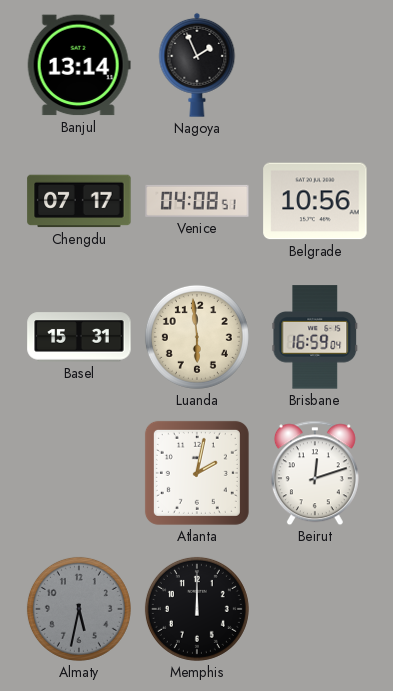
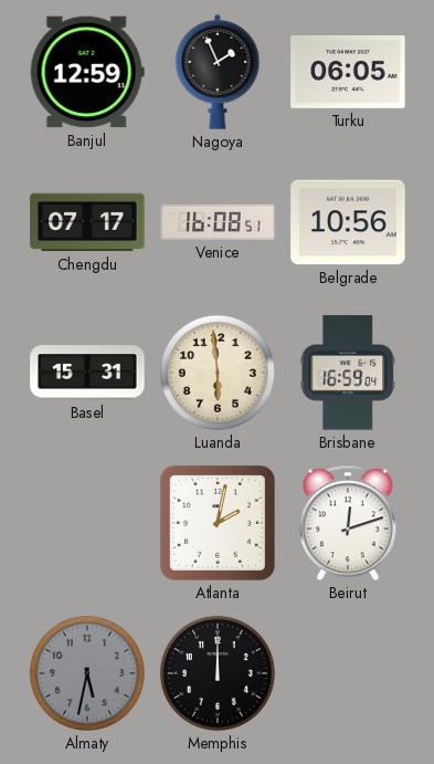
Banjul: 13:14 -> 12:59
Turku: none -> 06:05
Venice: 04:08 -> 16:08
